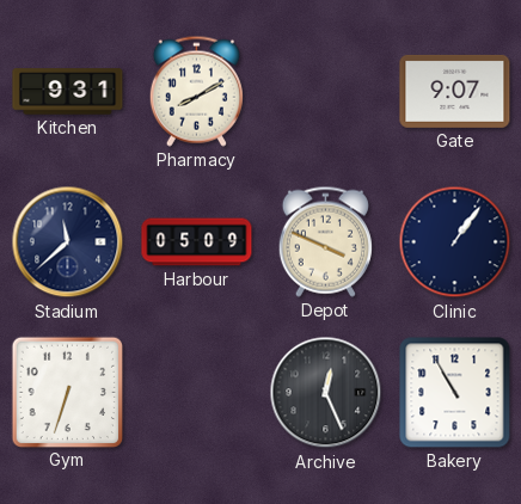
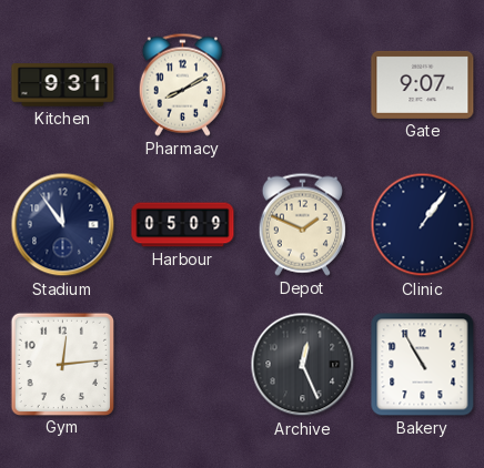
Stadium: 11:38 -> 11:54
Depot: 3:49 -> 1:49
Gym: 6:33 -> 12:14
